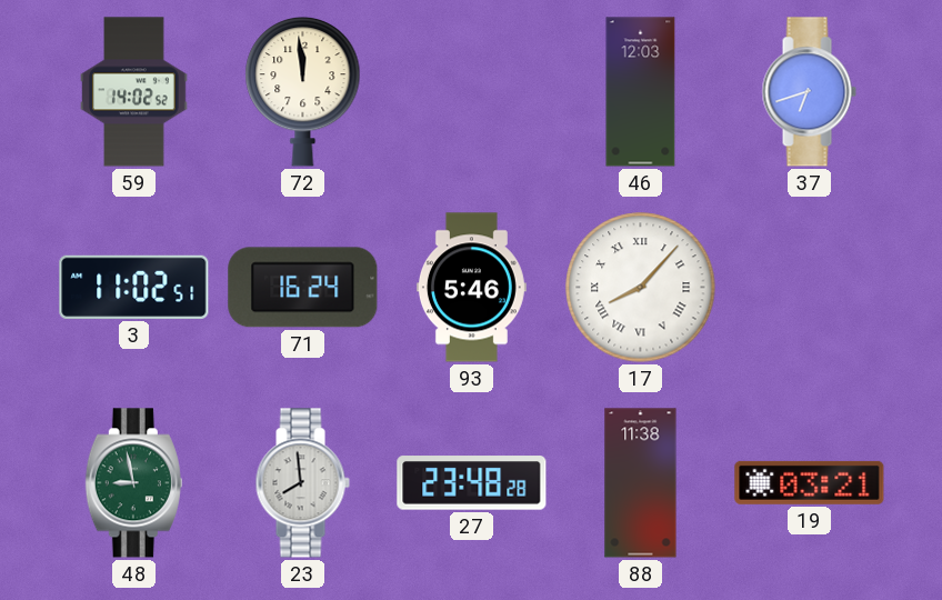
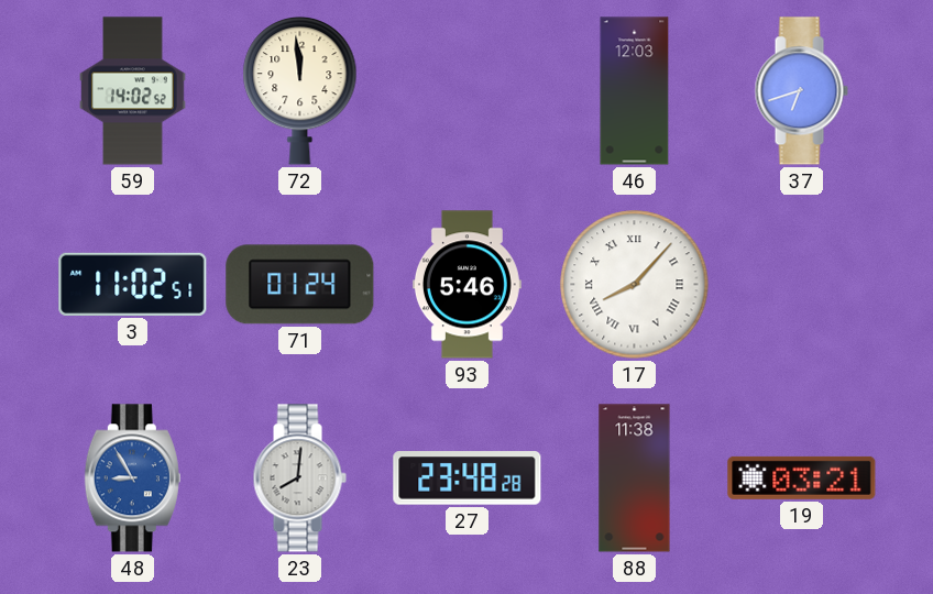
71: 16:24 -> 01:24
48: 8:58 -> 8:55
48 dial: green -> blue
23: 7:59 -> 8:01
